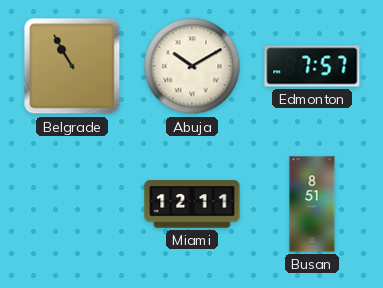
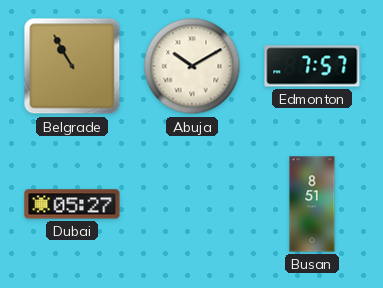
Dubai: none -> 05:27
Miami: 12:11 -> none
